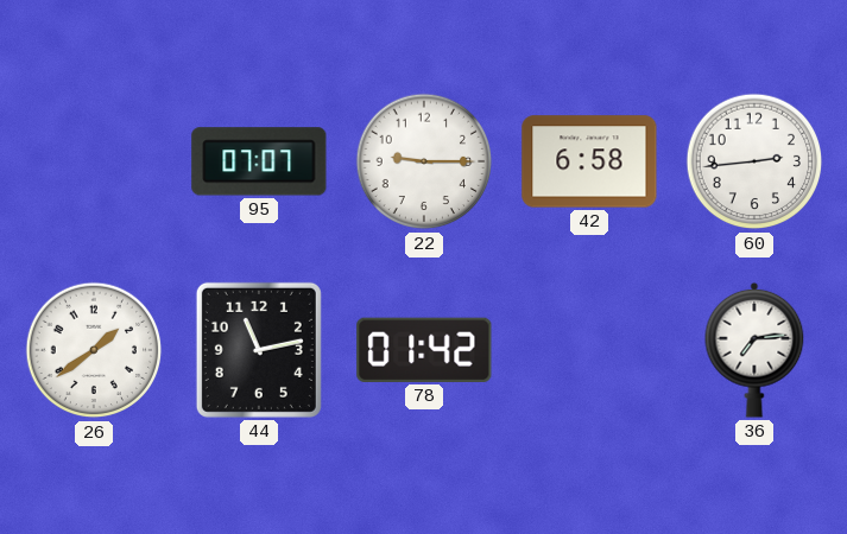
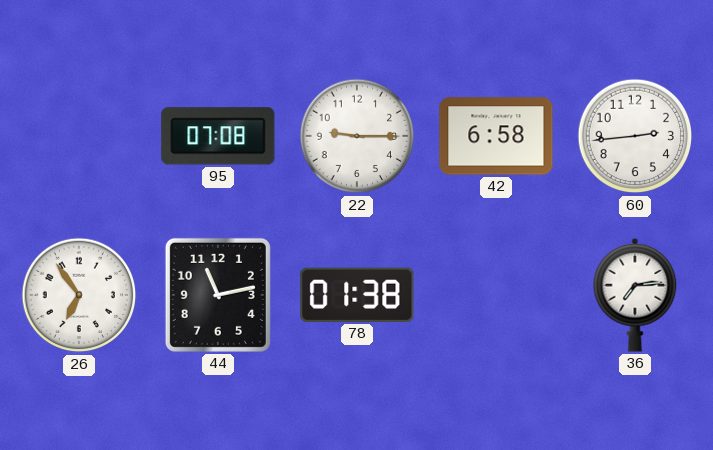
95: 07:07 -> 07:08
26: 1:39 -> 6:54
78: 01:42 -> 01:38
